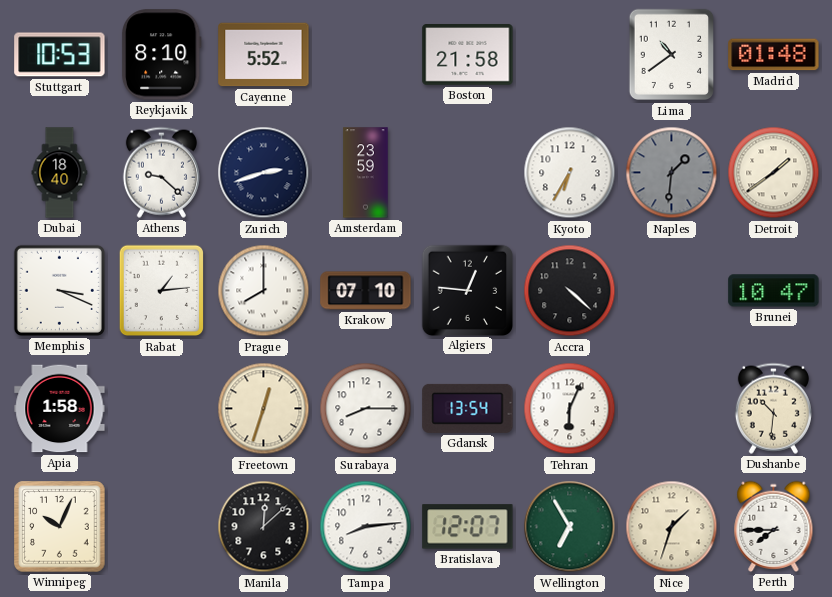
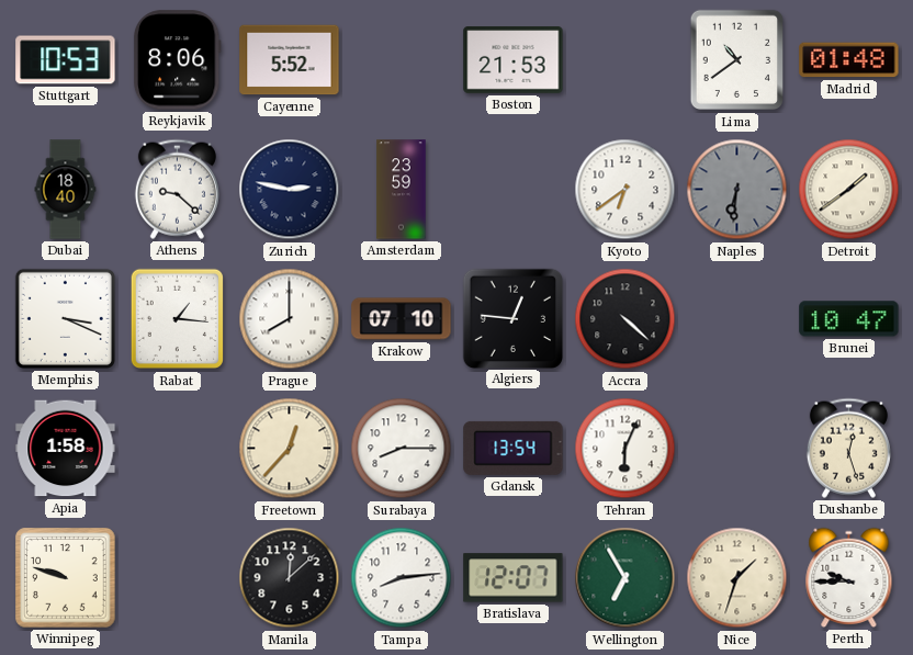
Reykjavik: 8:10 -> 8:06
Boston: 21:58 -> 21:53
Zurich: 2:42 -> 2:47
Kyoto: 6:35 -> 6:39
Naples: 1:31 -> 6:31
Rabat: 1:14 -> 1:16
Freetown: 12:33 -> 12:37
Dushanbe: 10:31 -> 12:27
Winnipeg: 10:04 -> 9:48
Perth: 7:45 -> 9:45
